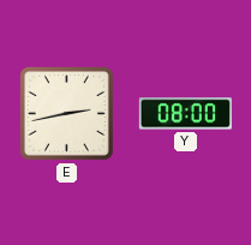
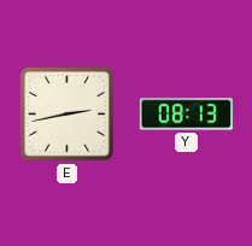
Y: 08:00 -> 08:13
